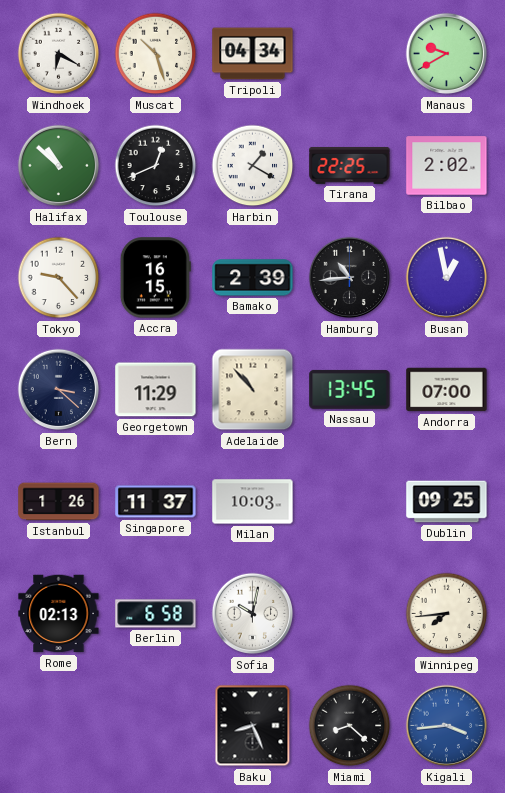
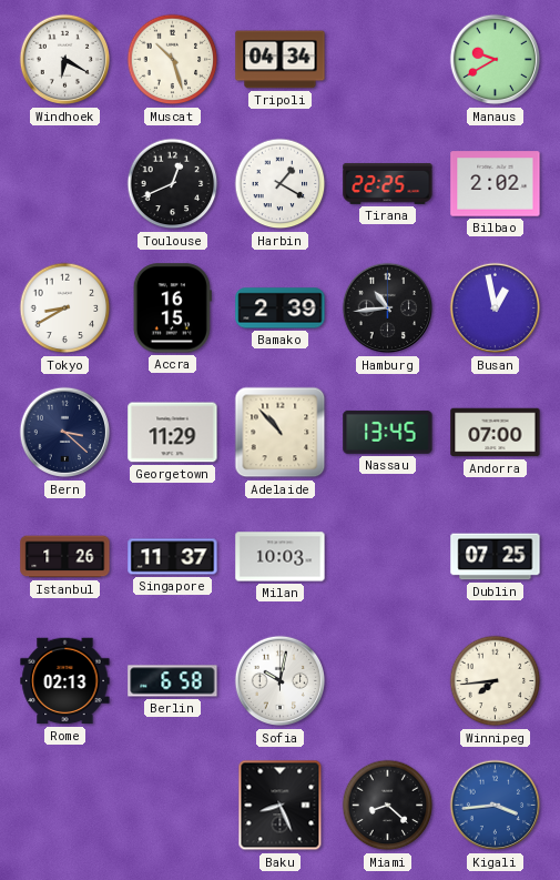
Halifax: 10:52 -> none
Tokyo: 9:23 -> 8:40
Dublin: 09:25 -> 07:25
